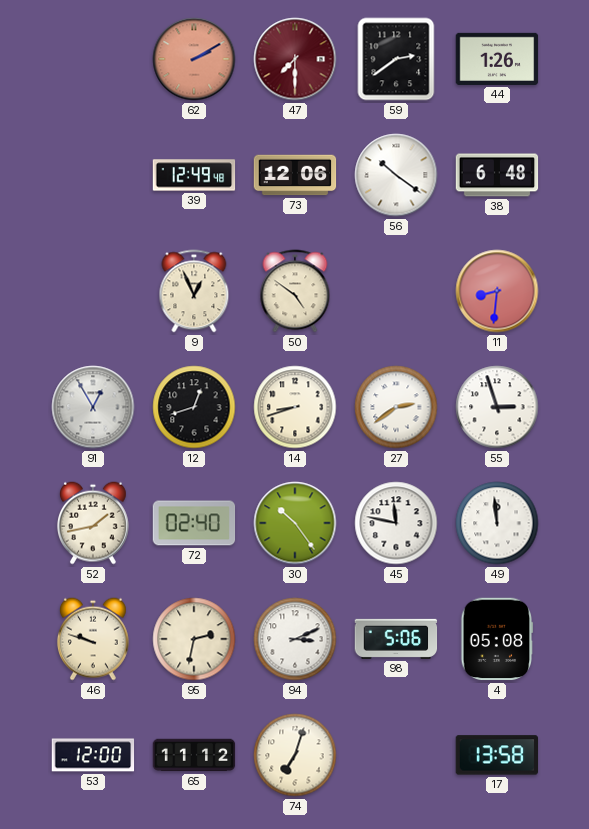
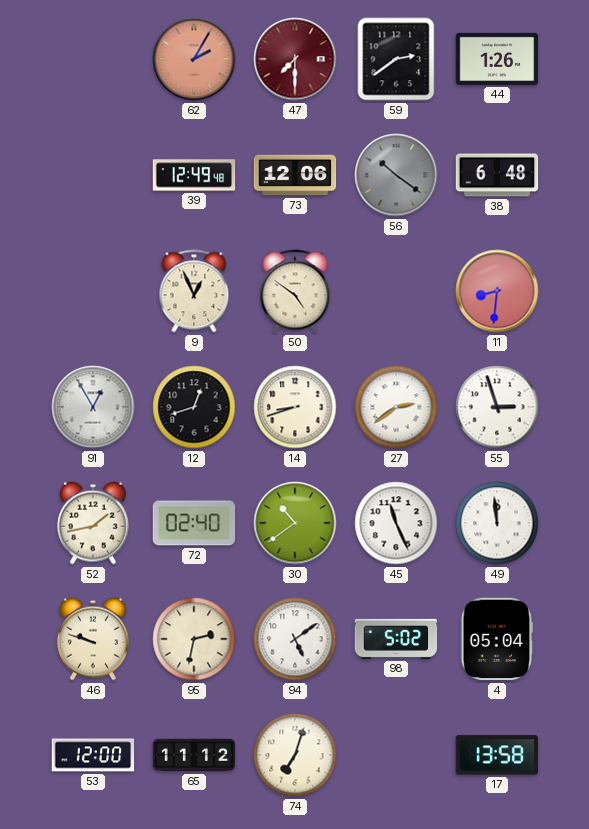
62: 2:10 -> 2:05
56 dial: white -> grey
30: 10:24 -> 10:39
45: 11:47 -> 11:26
94: 3:11 -> 5:09
98: 5:06 -> 5:02
4: 05:08 -> 05:04
